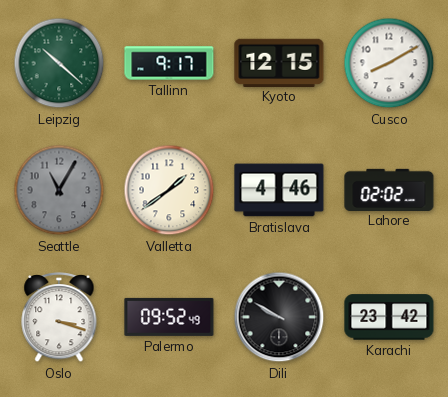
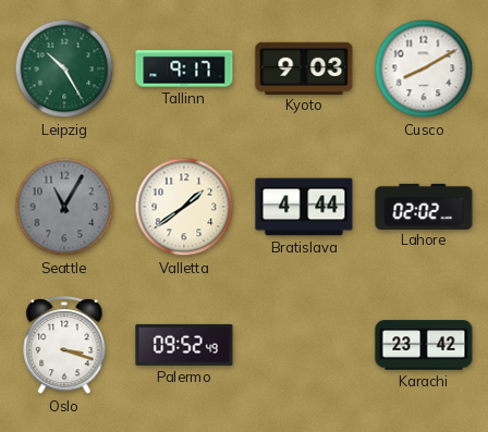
Leipzig: 10:22 -> 10:25
Kyoto: 12:15 -> 9:03
Bratislava: 4:46 -> 4:44
Dili: 9:50 -> none
